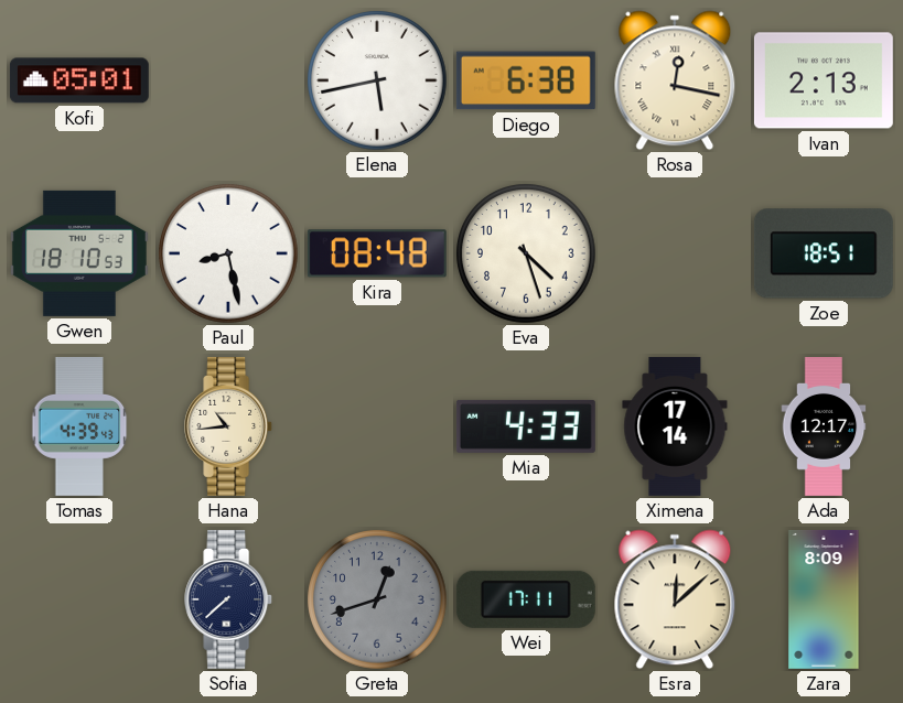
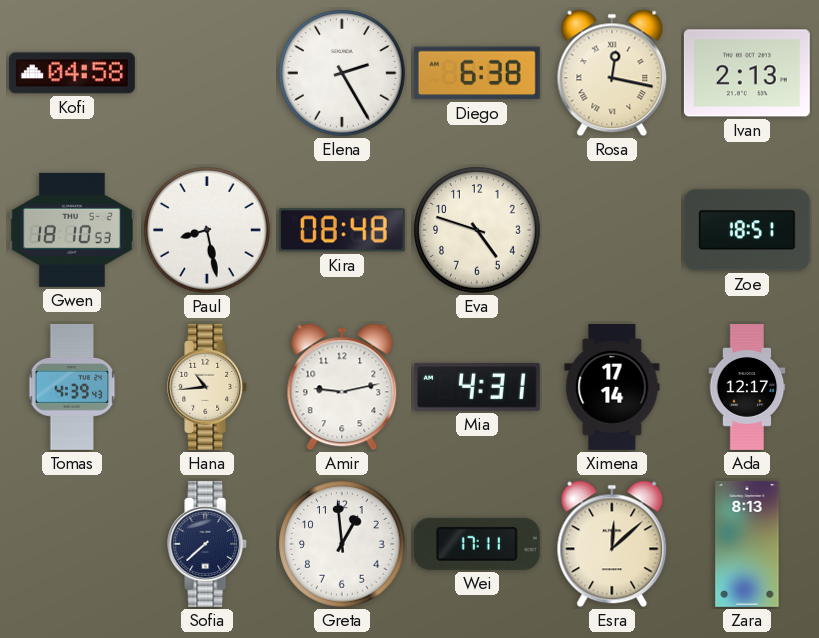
Kofi: 05:01 -> 04:58
Elena: 5:43 -> 2:25
Eva: 4:27 -> 4:48
Amir: none -> 9:13
Mia: 4:33 -> 4:31
Greta: 12:42 -> 12:59
Greta dial: grey -> white
Zara: 8:09 -> 8:13
